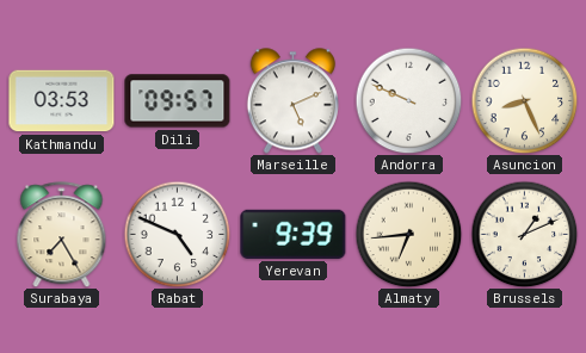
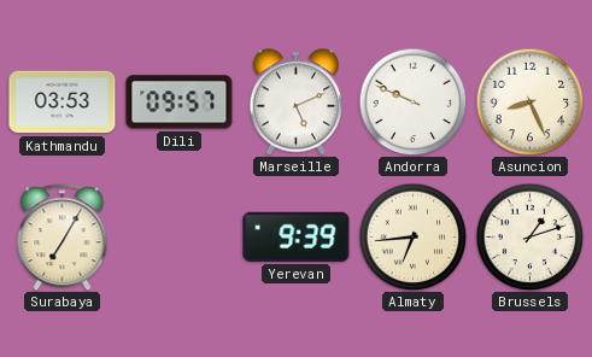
Surabaya: 7:25 -> 7:05
Rabat: 4:49 -> none
Brussels: 1:11 -> 1:12
